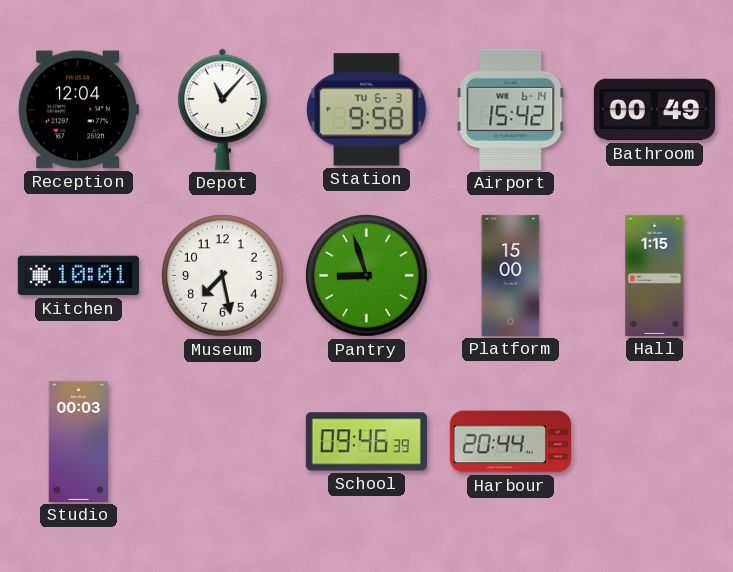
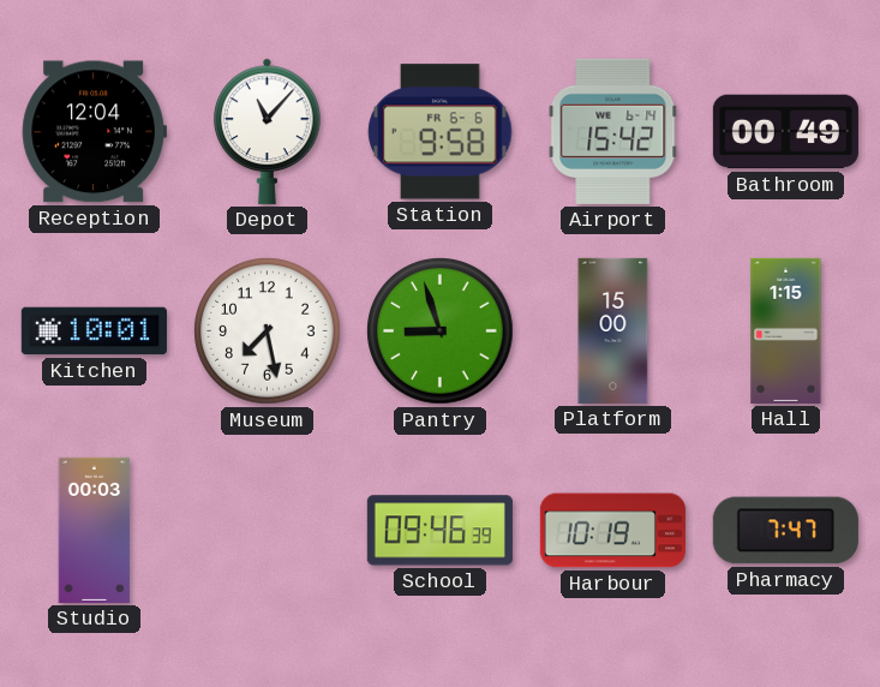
Station date: TU 6-3 -> FR 6-6
Harbour: 20:44 -> 10:19
Pharmacy: none -> 7:47
